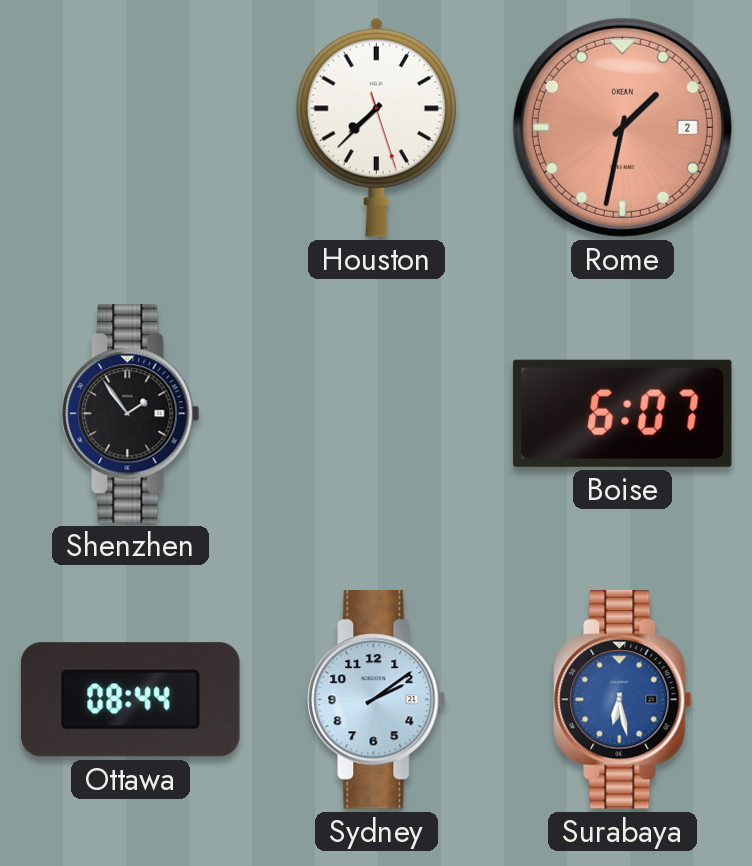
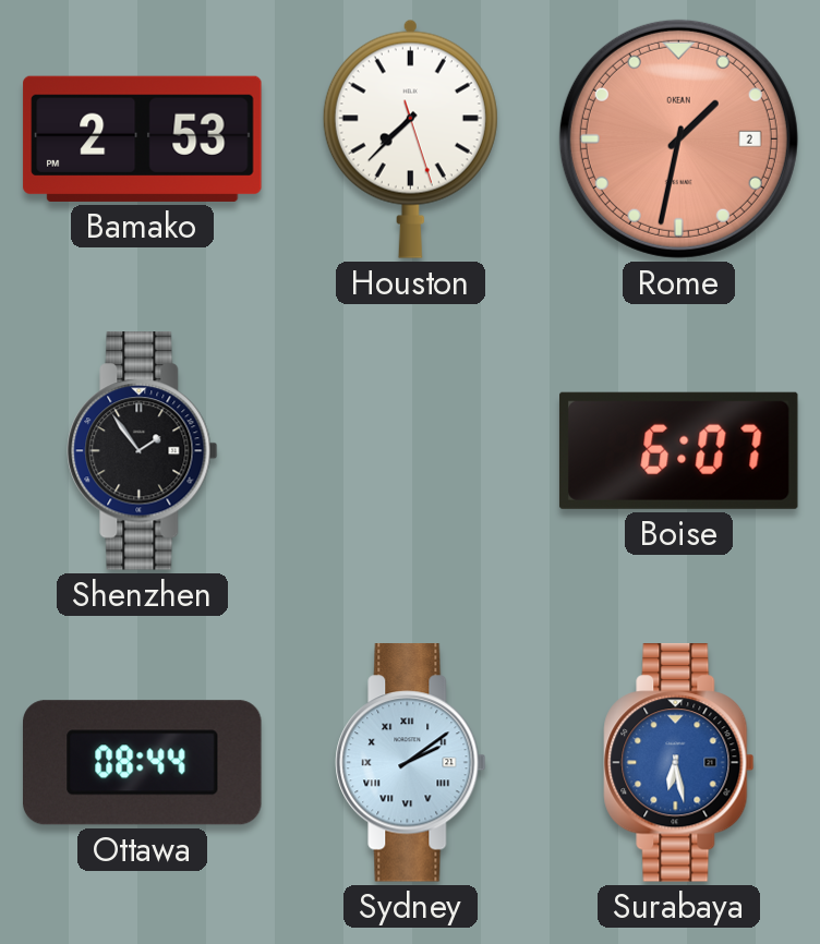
Bamako: none -> 2:53
Sydney numerals: Arabic -> Roman
